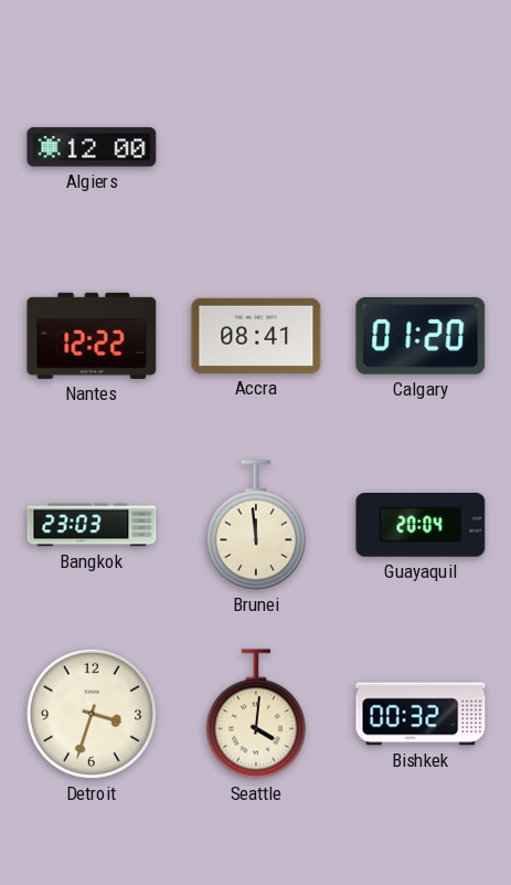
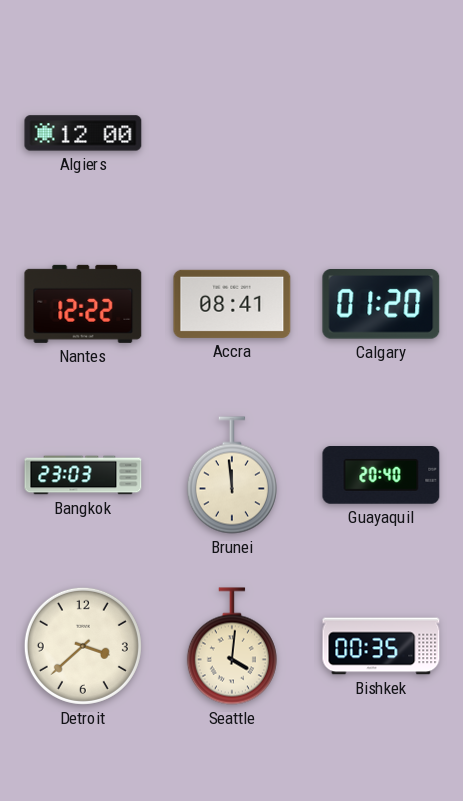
Guayaquil: 20:04 -> 20:40
Detroit: 3:33 -> 3:38
Bishkek: 00:32 -> 00:35
